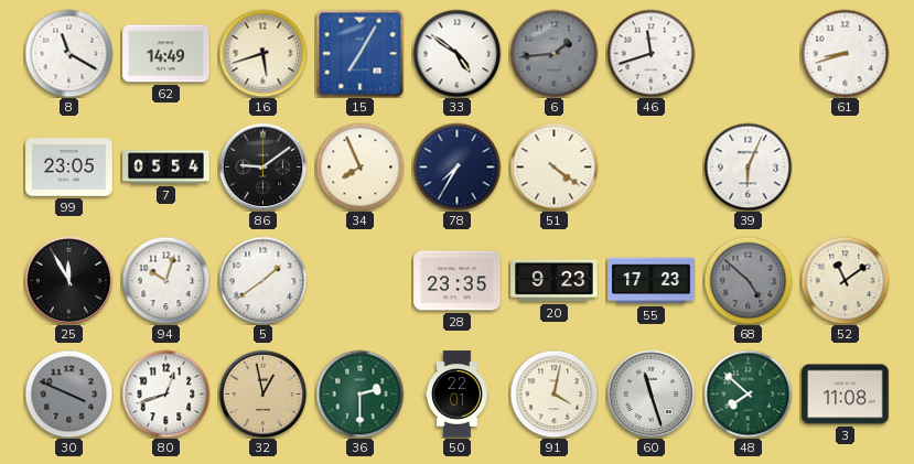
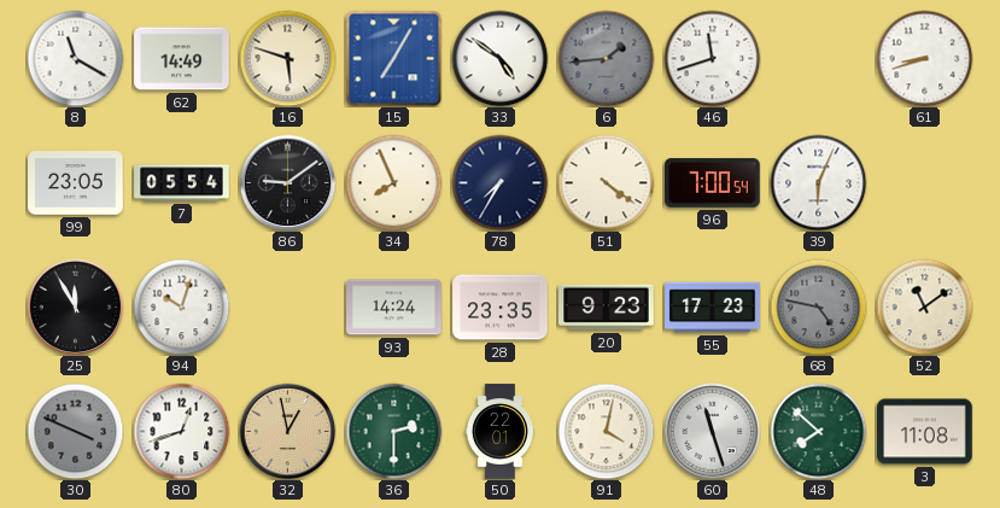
16: 5:42 -> 5:48
96: none -> 7:00
5: 1:39 -> none
93: none -> 14:24
68: 4:52 -> 4:47
